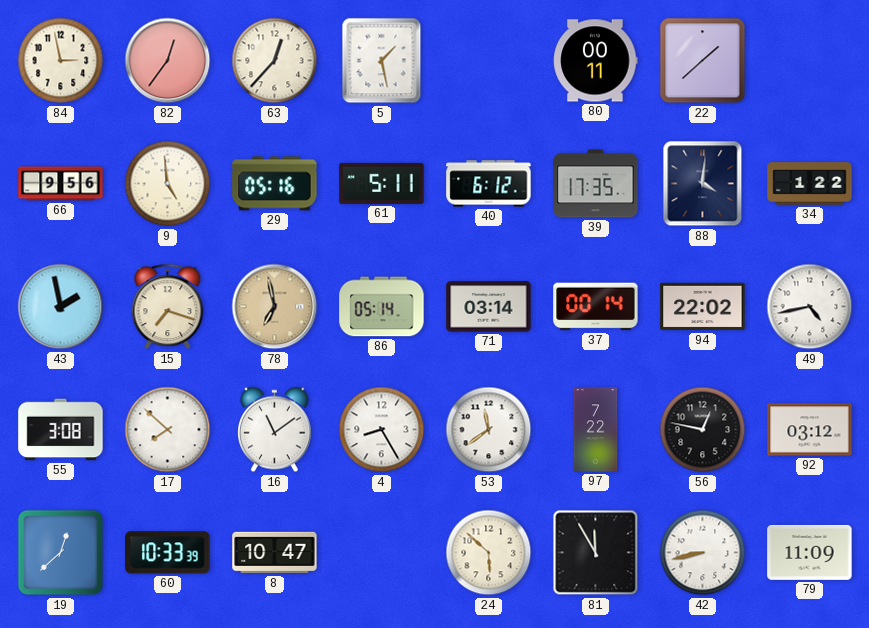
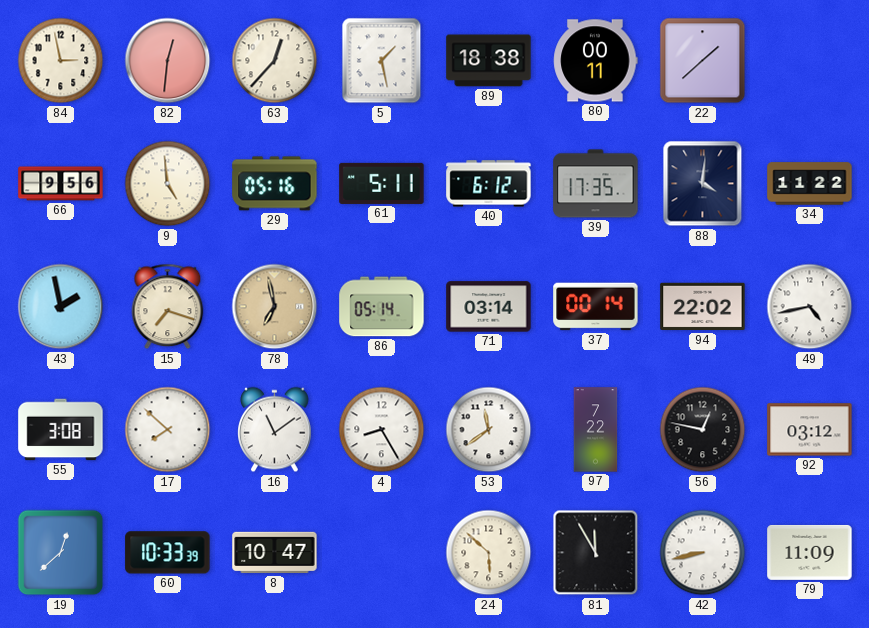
82: 12:36 -> 12:31
89: none -> 18:38
34: 1:22 -> 11:22
